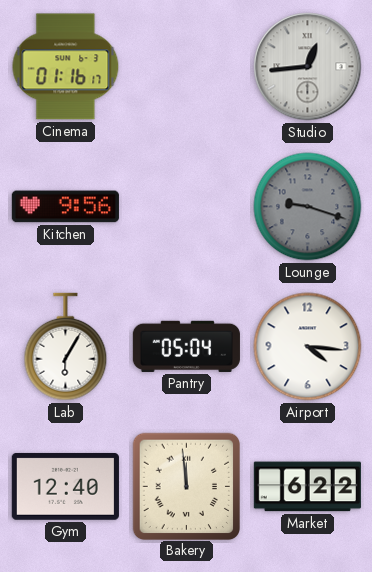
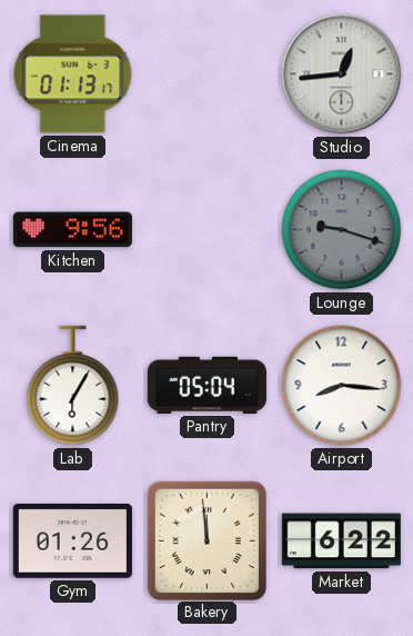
Cinema: 01:16 -> 01:13
Airport: 4:16 -> 8:16
Gym: 12:40 -> 01:26
